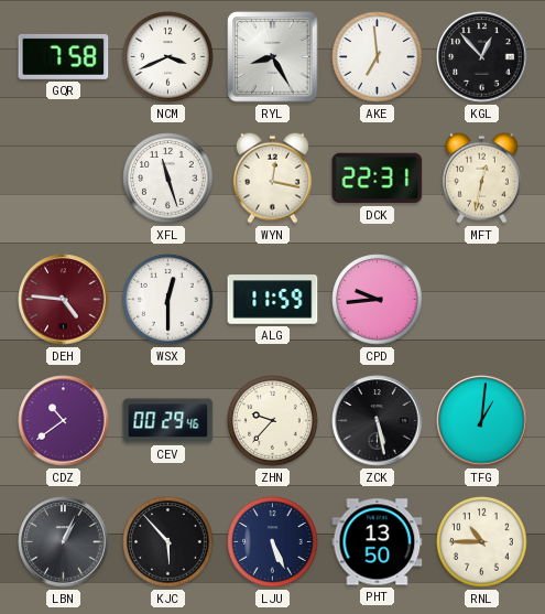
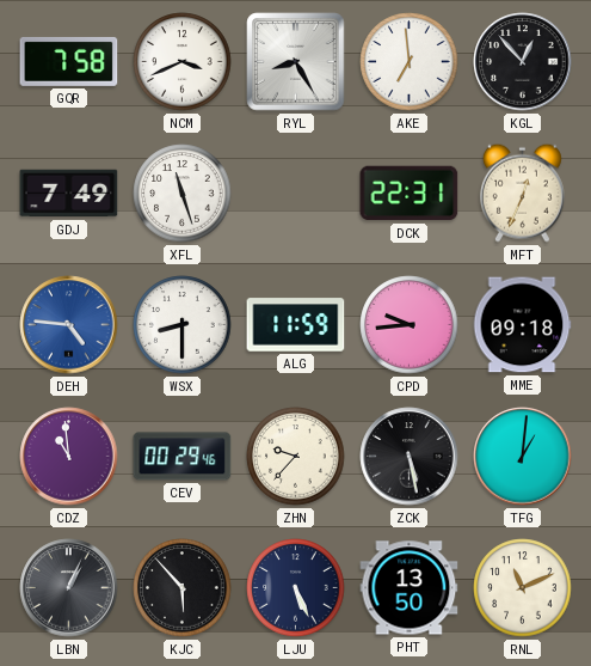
GDJ: none -> 7:49
WYN: 12:17 -> none
MFT: 12:32 -> 12:34
DEH dial: burgundy -> blue
WSX: 12:30 -> 8:30
MME: none -> 09:18
CDZ: 10:39 -> 10:59
RNL: 10:45 -> 11:11
